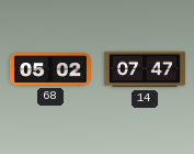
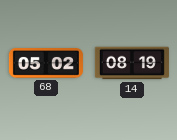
14: 07:47 -> 08:19
